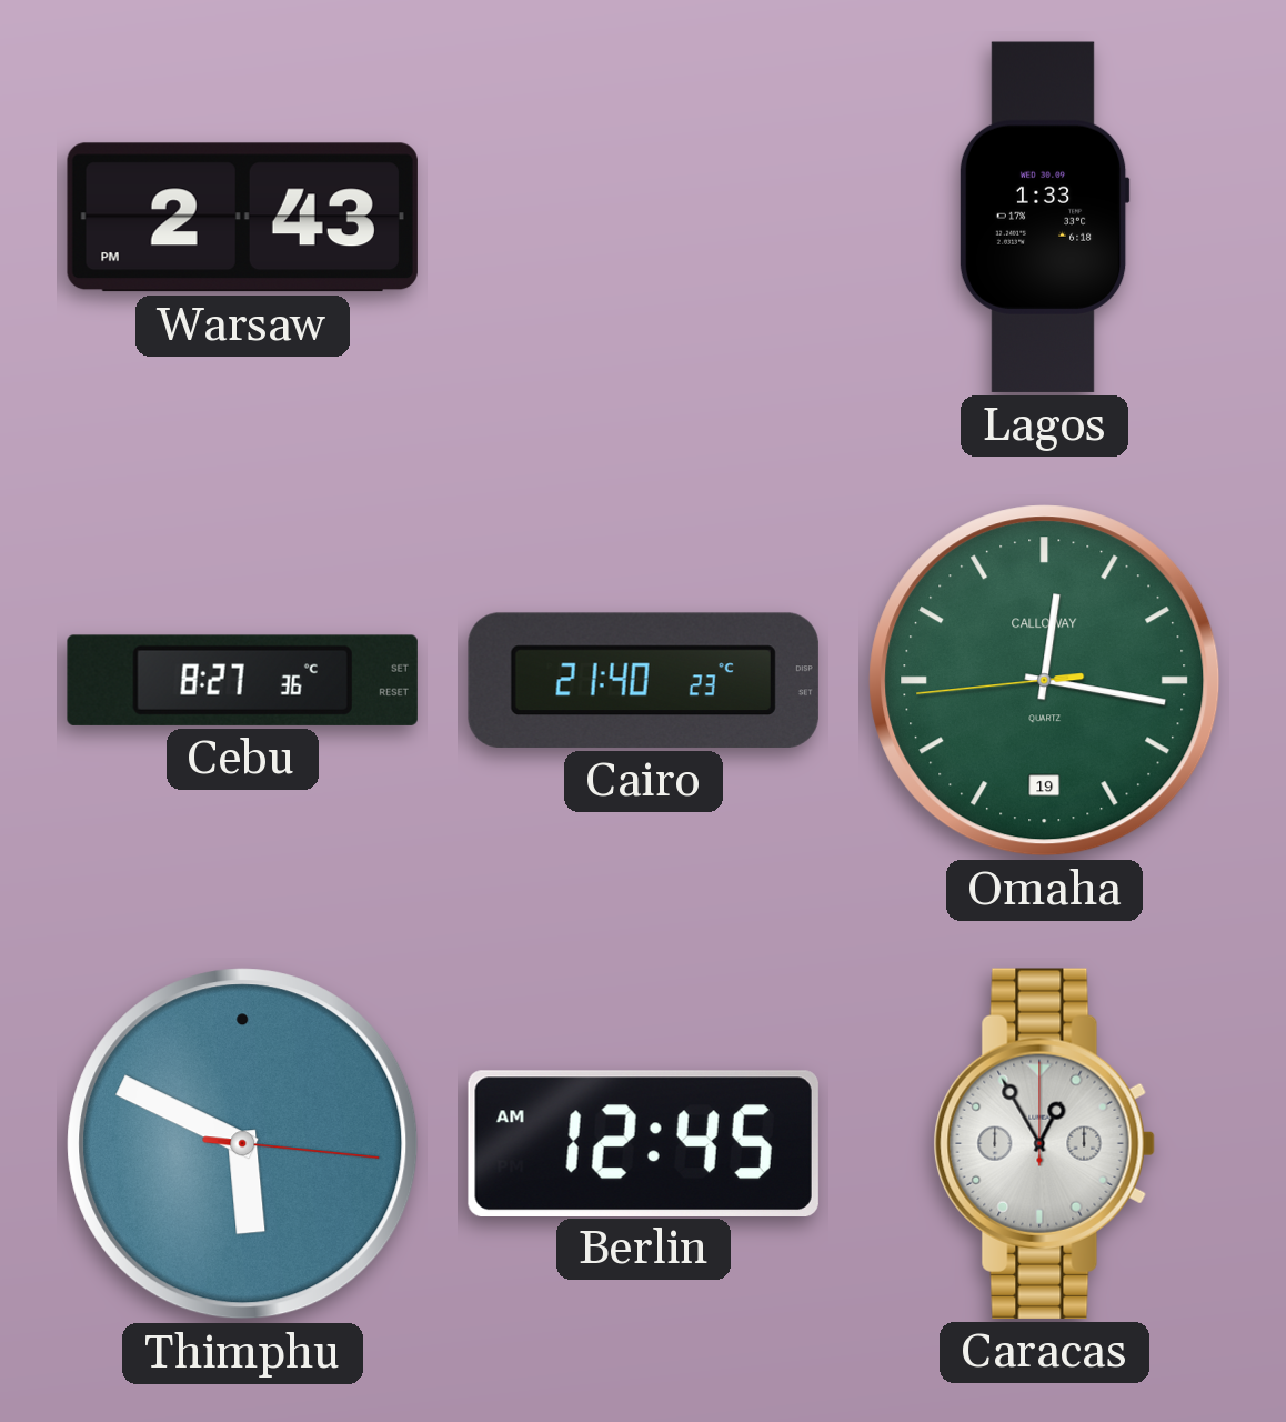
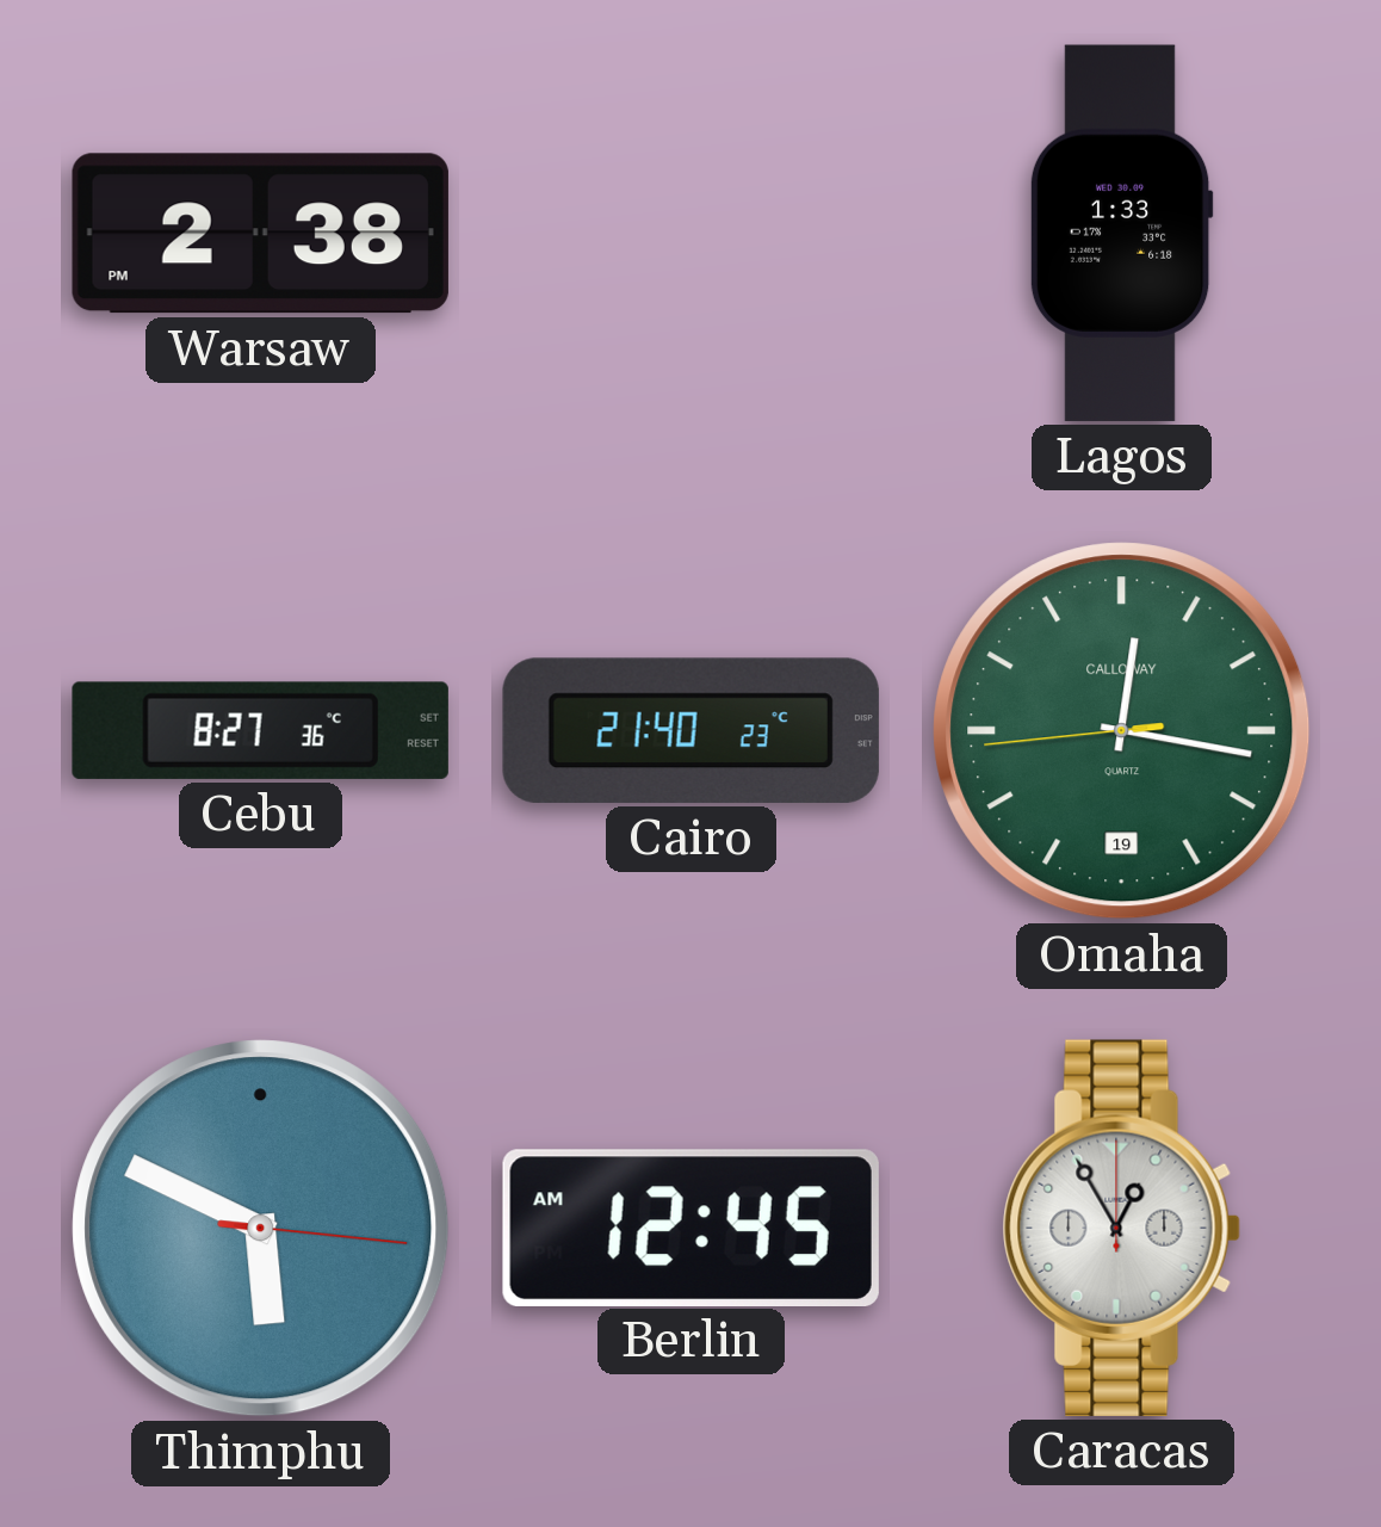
Warsaw: 2:43 -> 2:38
